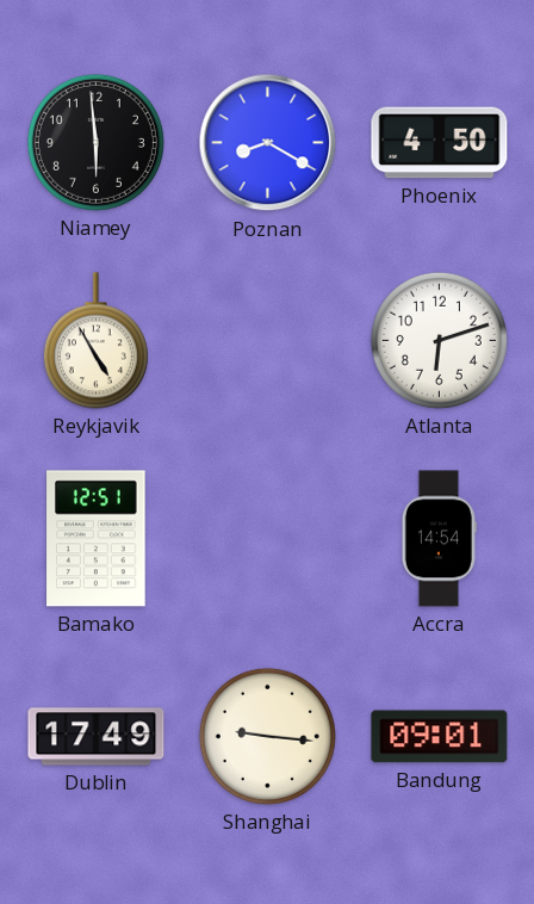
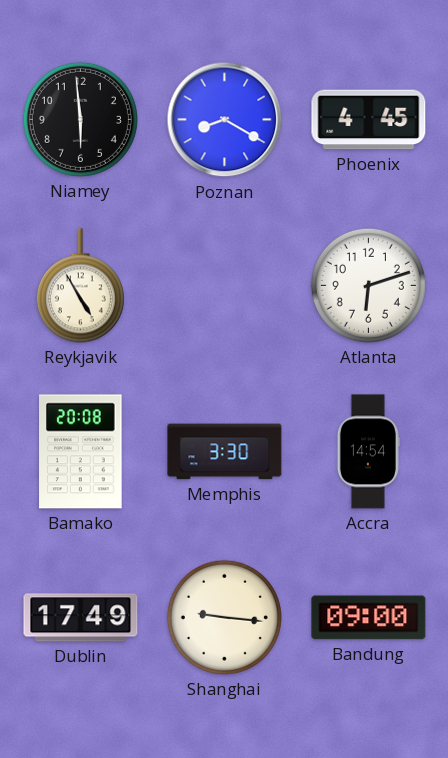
Phoenix: 4:50 -> 4:45
Bamako: 12:51 -> 20:08
Memphis: none -> 3:30
Bandung: 09:01 -> 09:00
